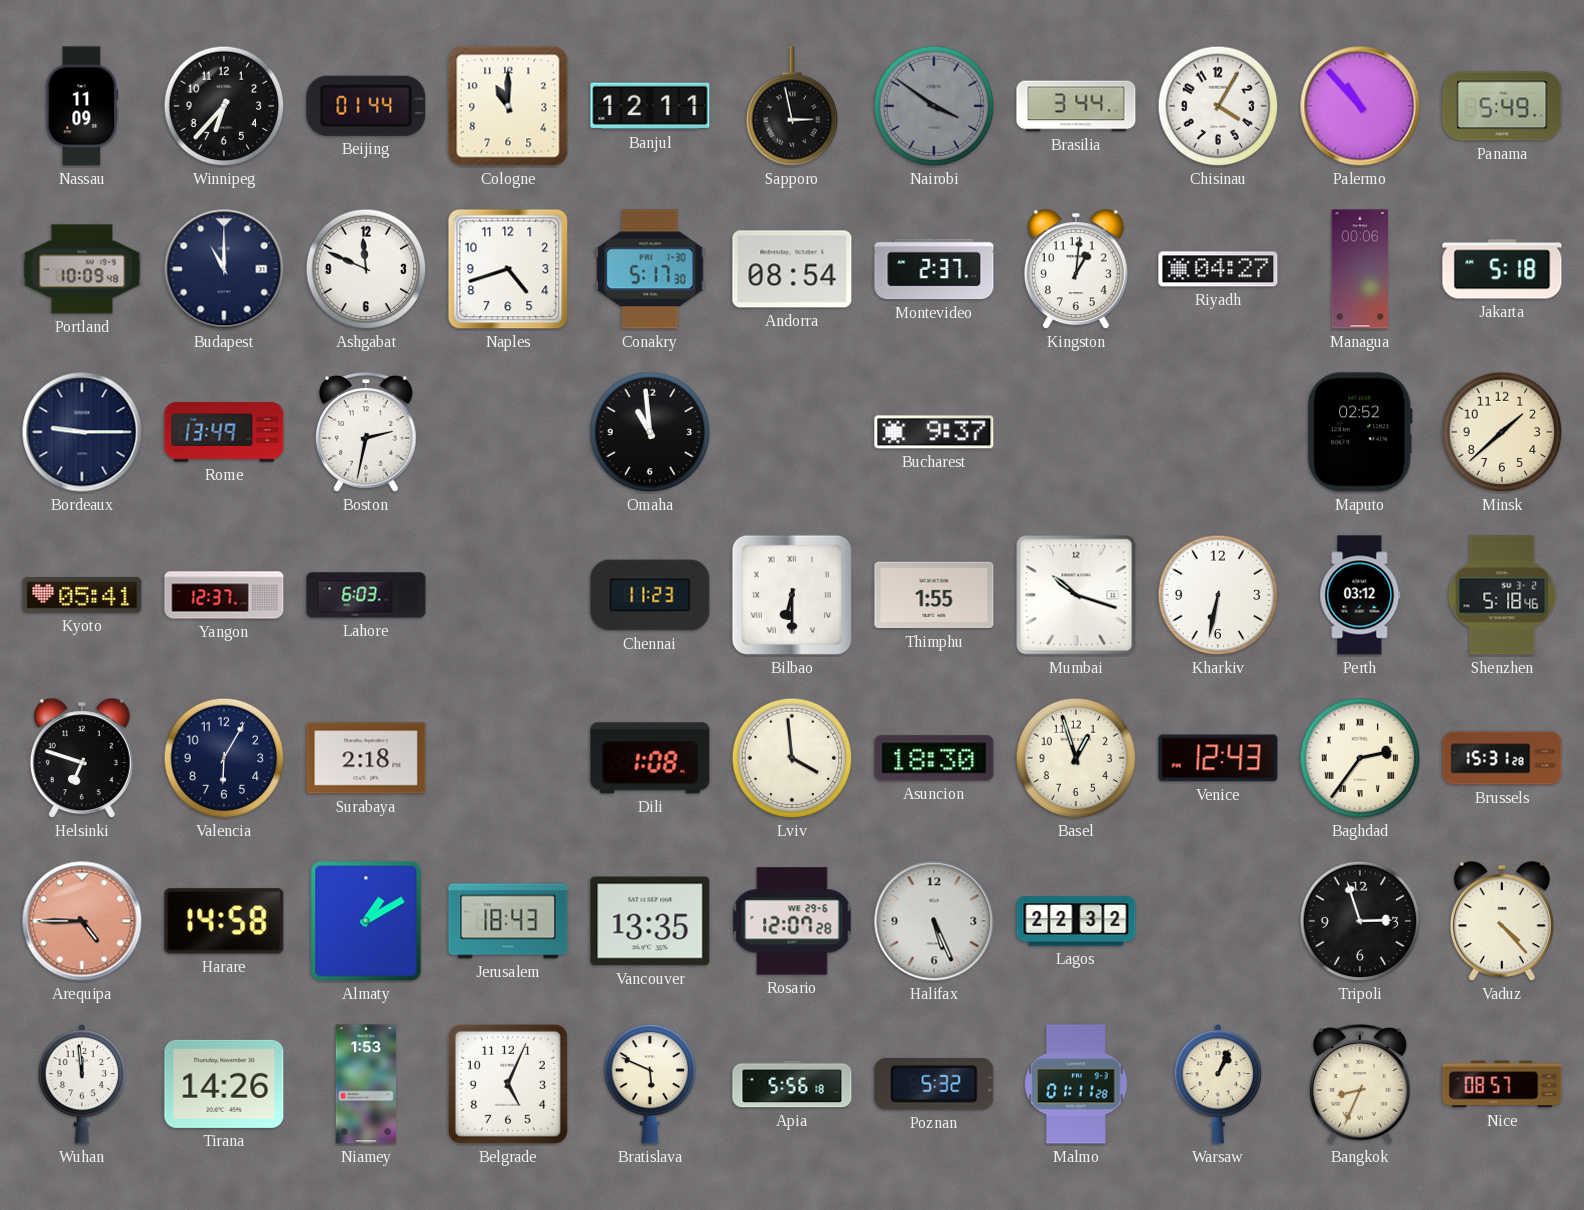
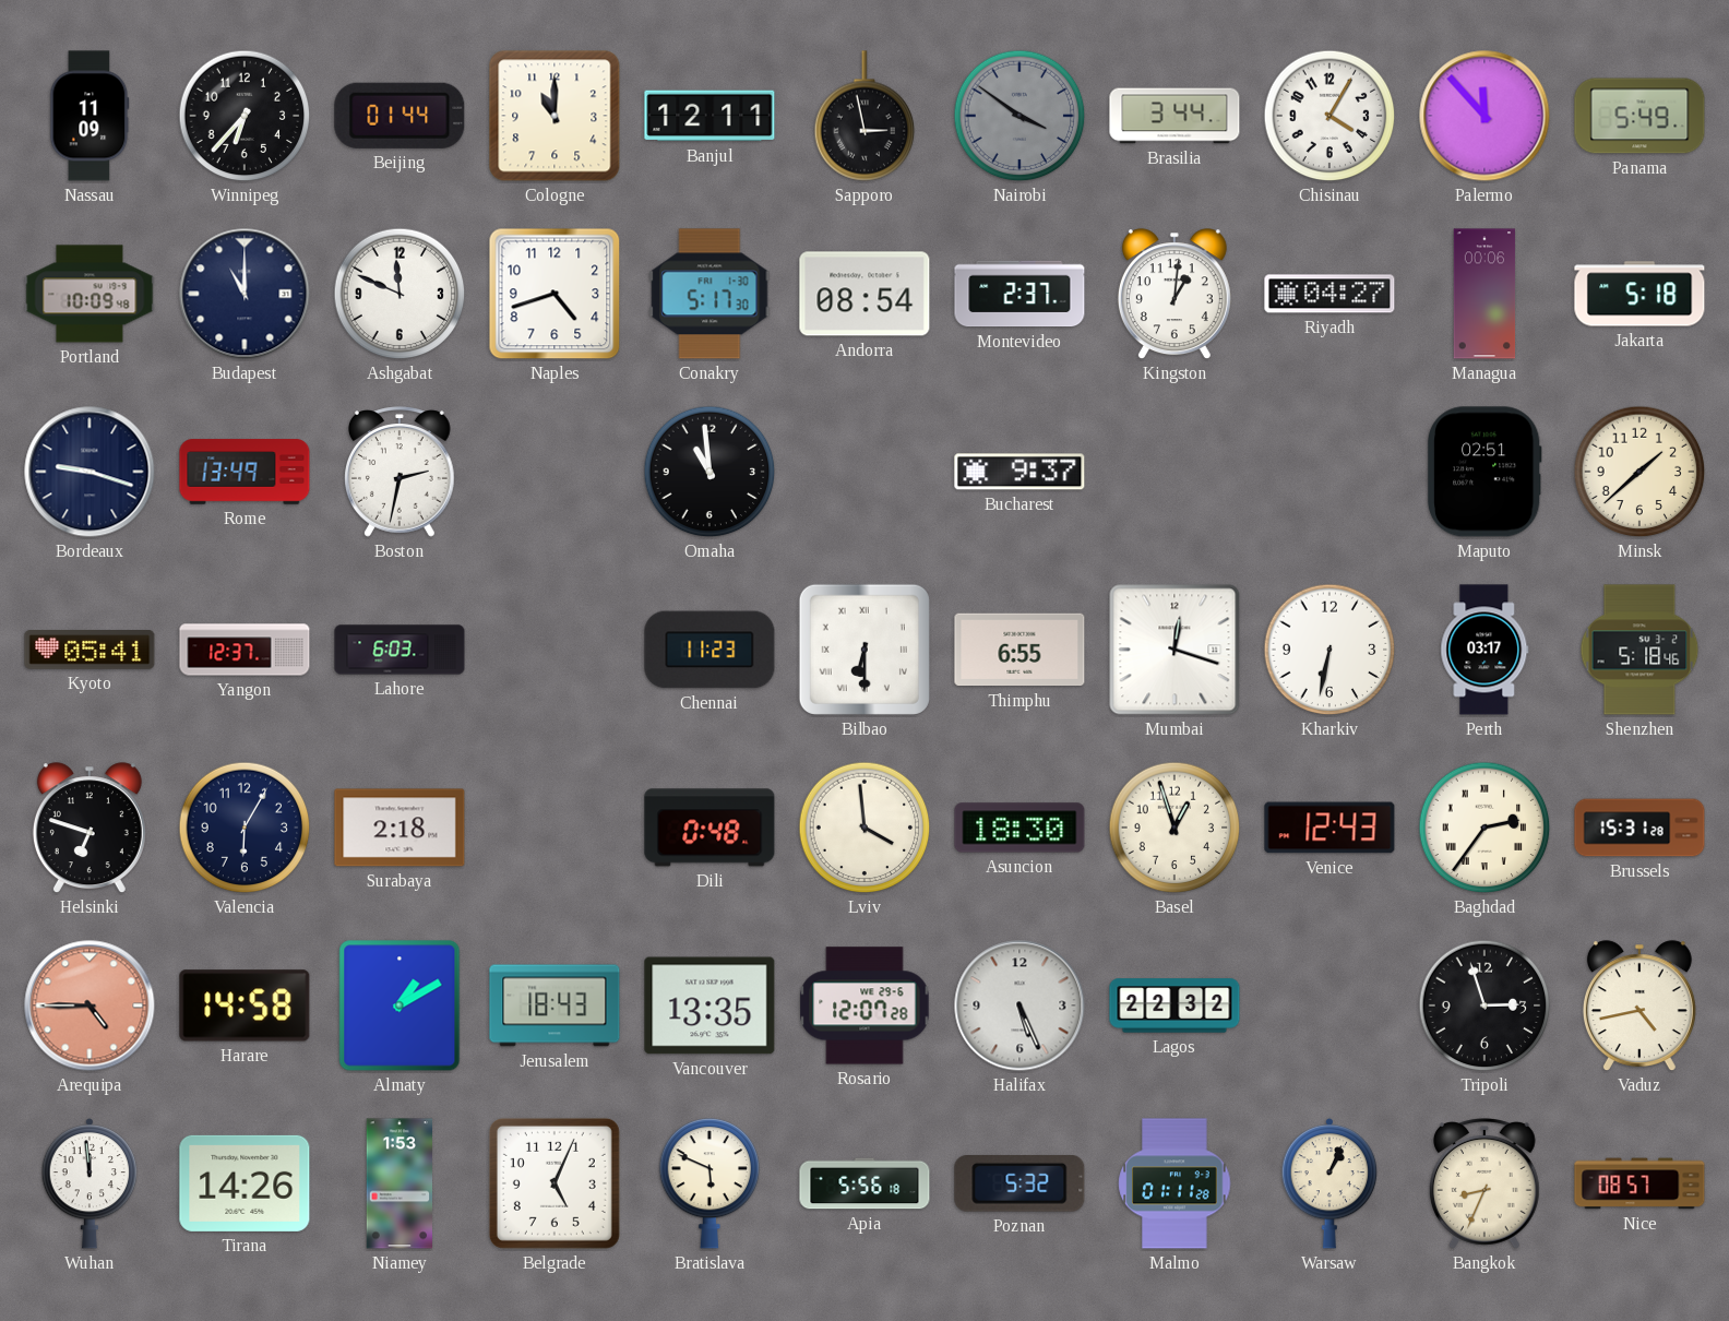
Palermo: 10:53 -> 11:53
Bordeaux: 9:15 -> 9:18
Maputo: 02:52 -> 02:51
Thimphu: 1:55 -> 6:55
Mumbai: 10:18 -> 12:18
Perth: 03:12 -> 03:17
Dili: 1:08 -> 0:48
Vaduz: 4:23 -> 4:43
